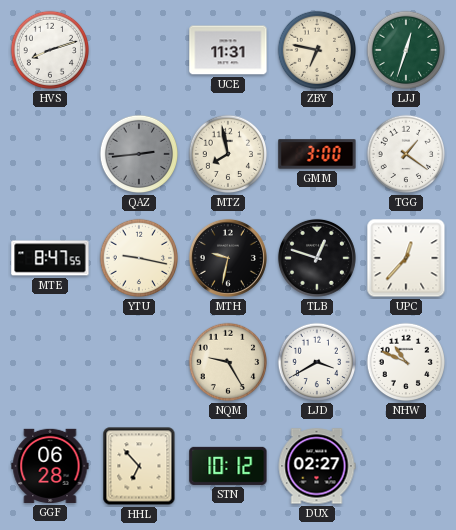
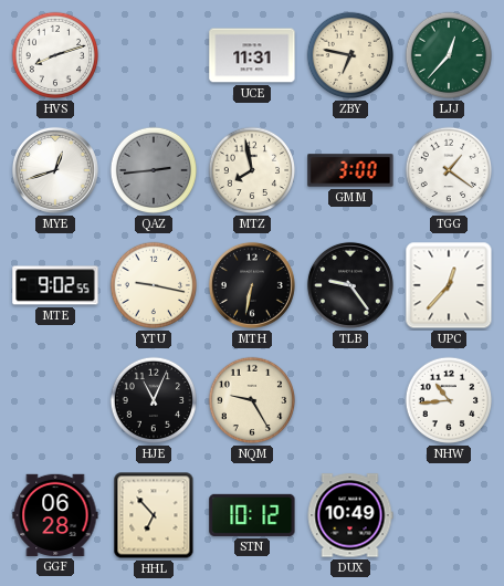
LJJ: 12:33 -> 12:37
MYE: none -> 12:42
MTE: 8:47 -> 9:02
MTH: 9:32 -> 6:32
TLB: 12:48 -> 9:24
HJE: none -> 11:04
LJD: 3:40 -> none
NHW: 10:49 -> 10:44
DUX: 02:27 -> 10:49
